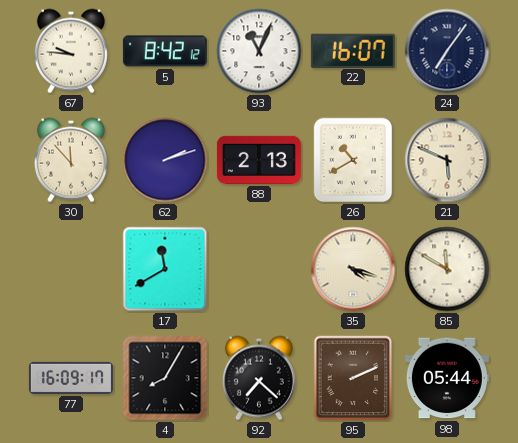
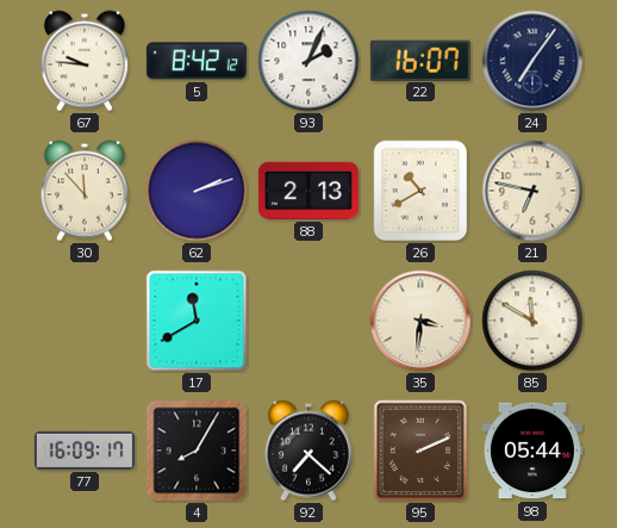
93: 11:04 -> 2:04
21: 5:49 -> 6:47
35: 4:18 -> 3:31
